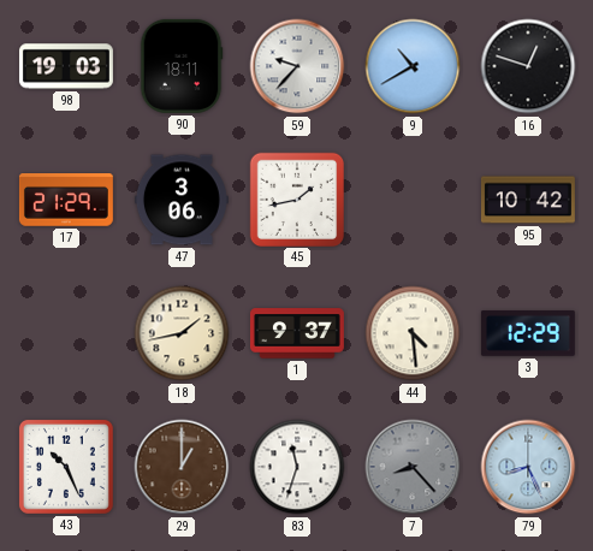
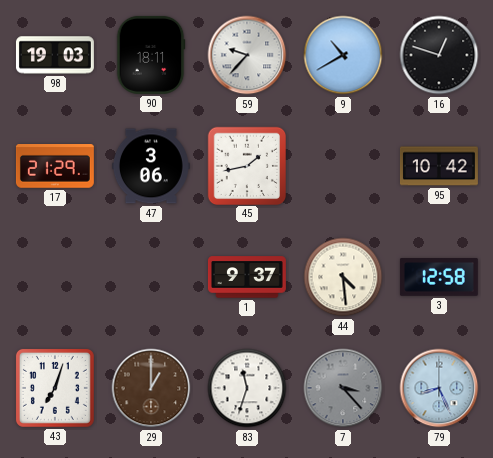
18: 1:43 -> none
3: 12:29 -> 12:58
43: 10:26 -> 7:03
7: 8:23 -> 3:23
